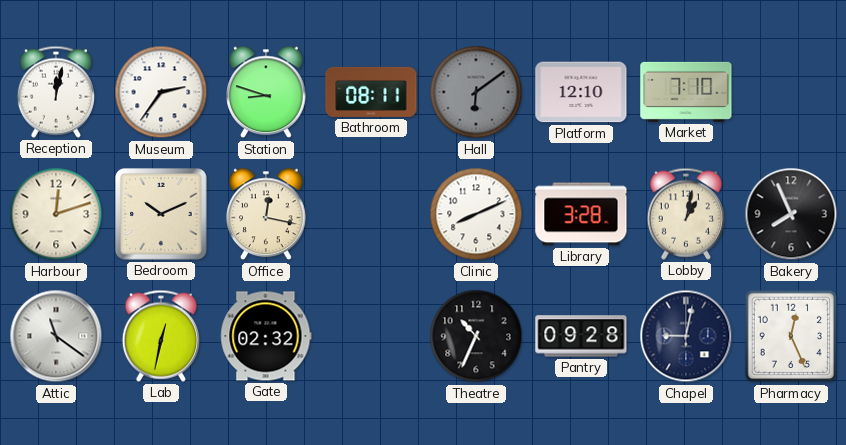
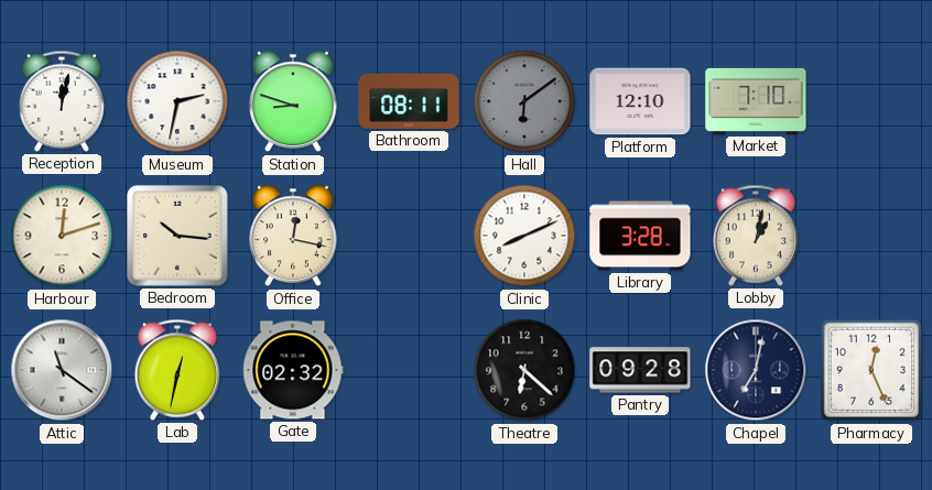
Museum: 2:36 -> 2:32
Bedroom: 10:11 -> 10:16
Bakery: 7:56 -> none
Theatre: 10:34 -> 6:22
Chapel: 9:02 -> 7:02
